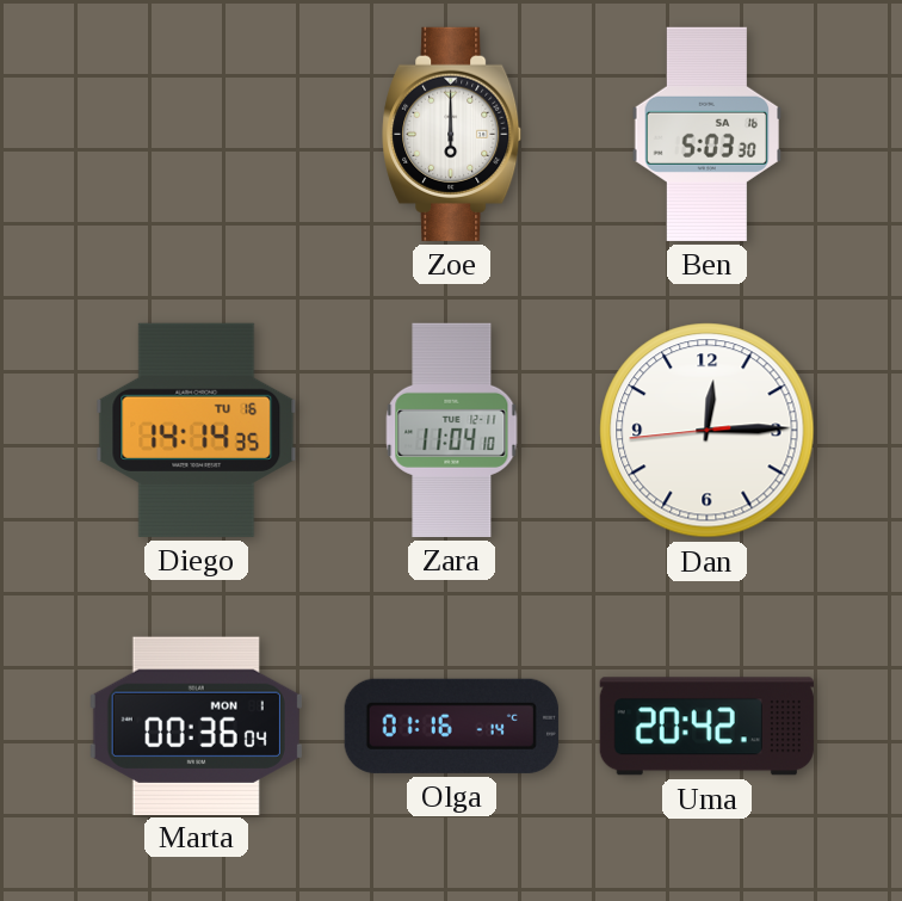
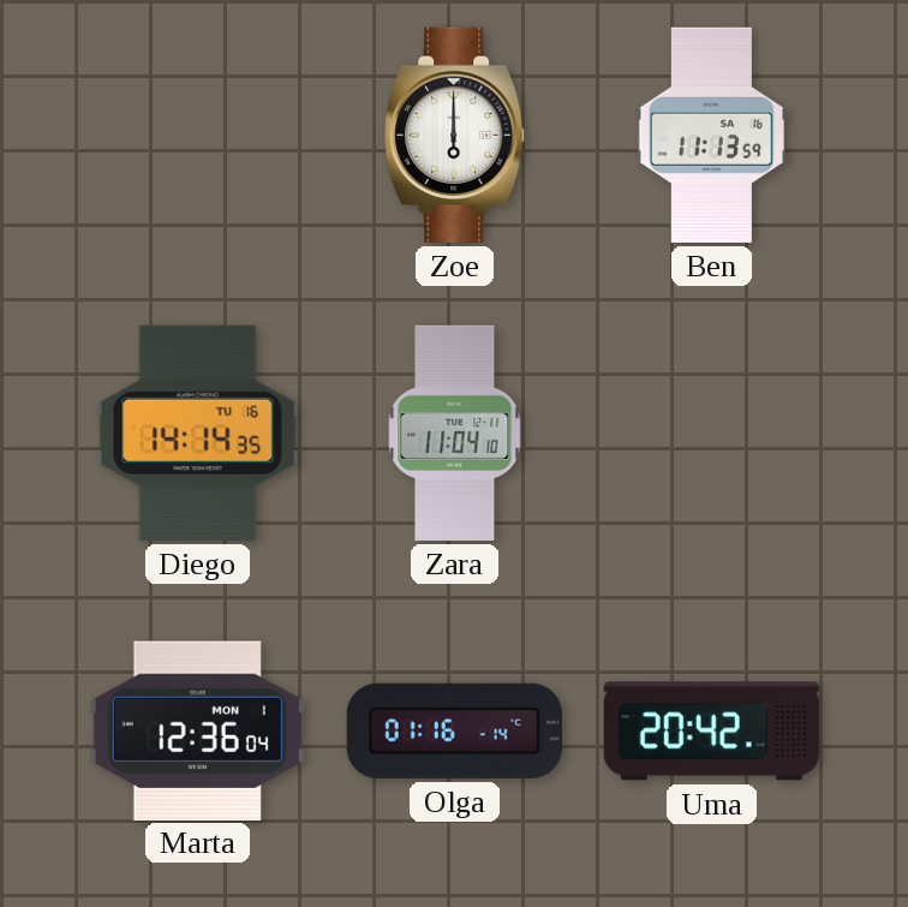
Ben: 5:03 -> 11:13
Dan: 12:14 -> none
Marta: 00:36 -> 12:36
